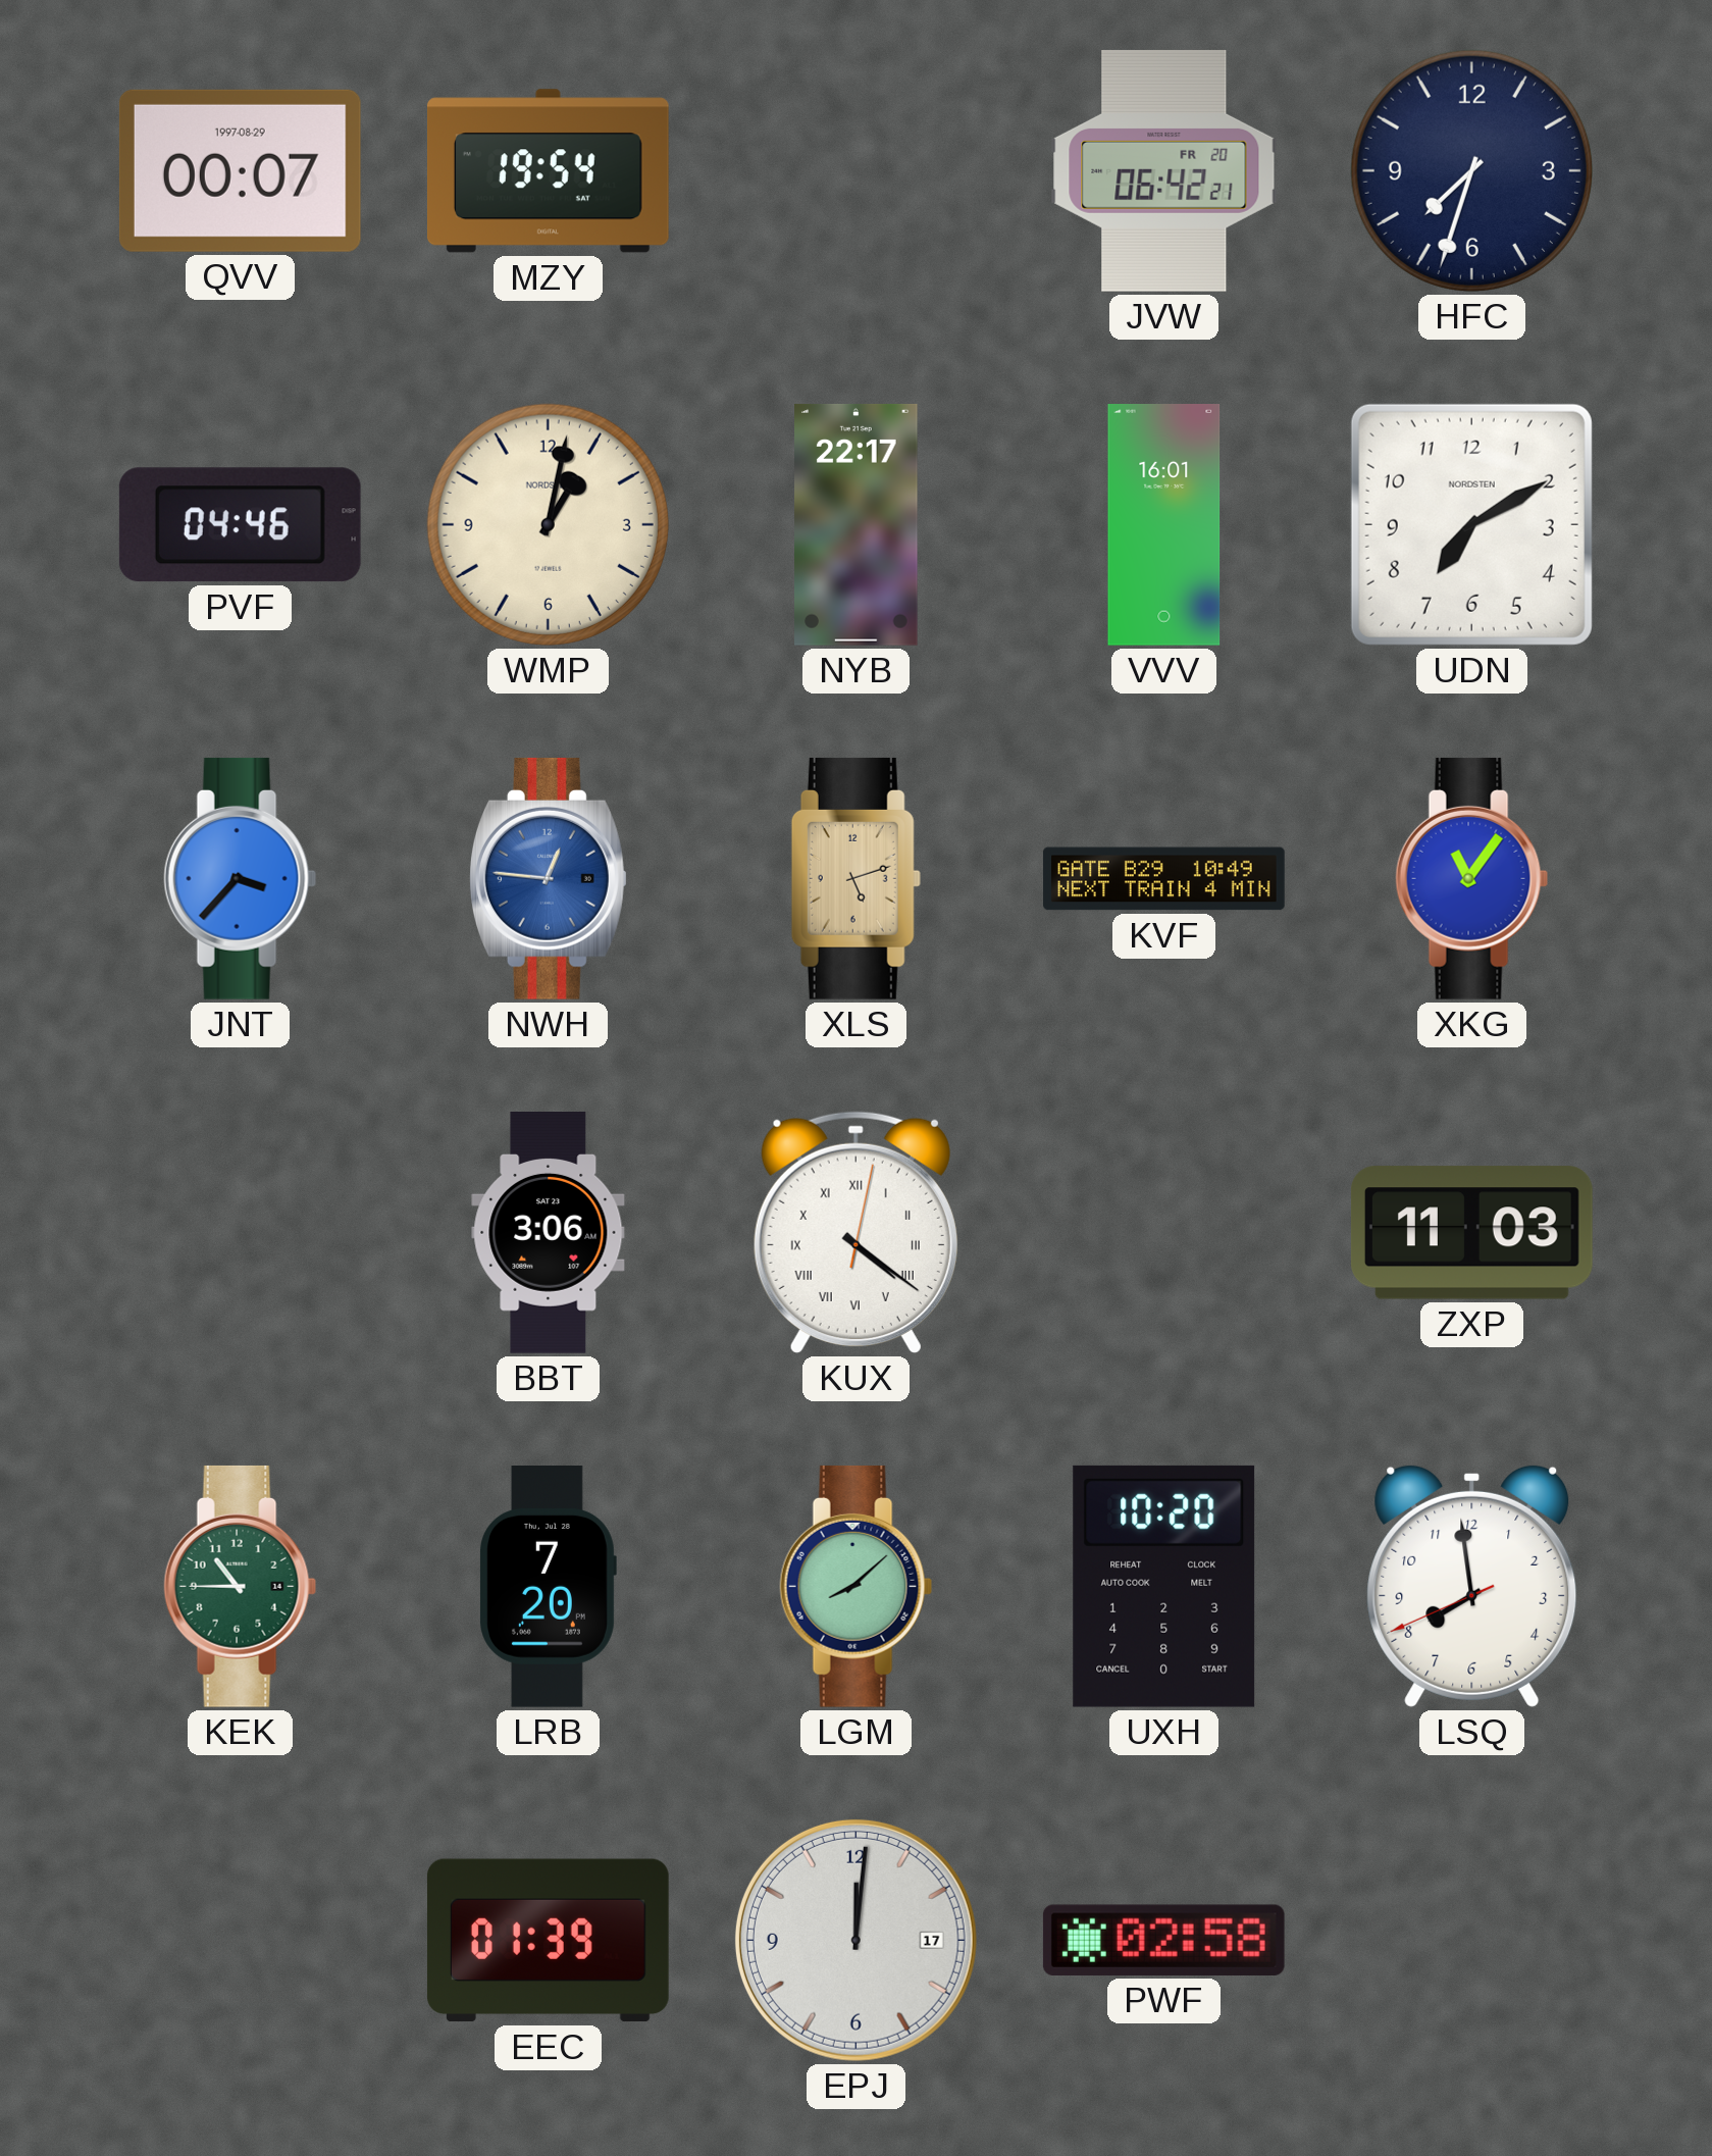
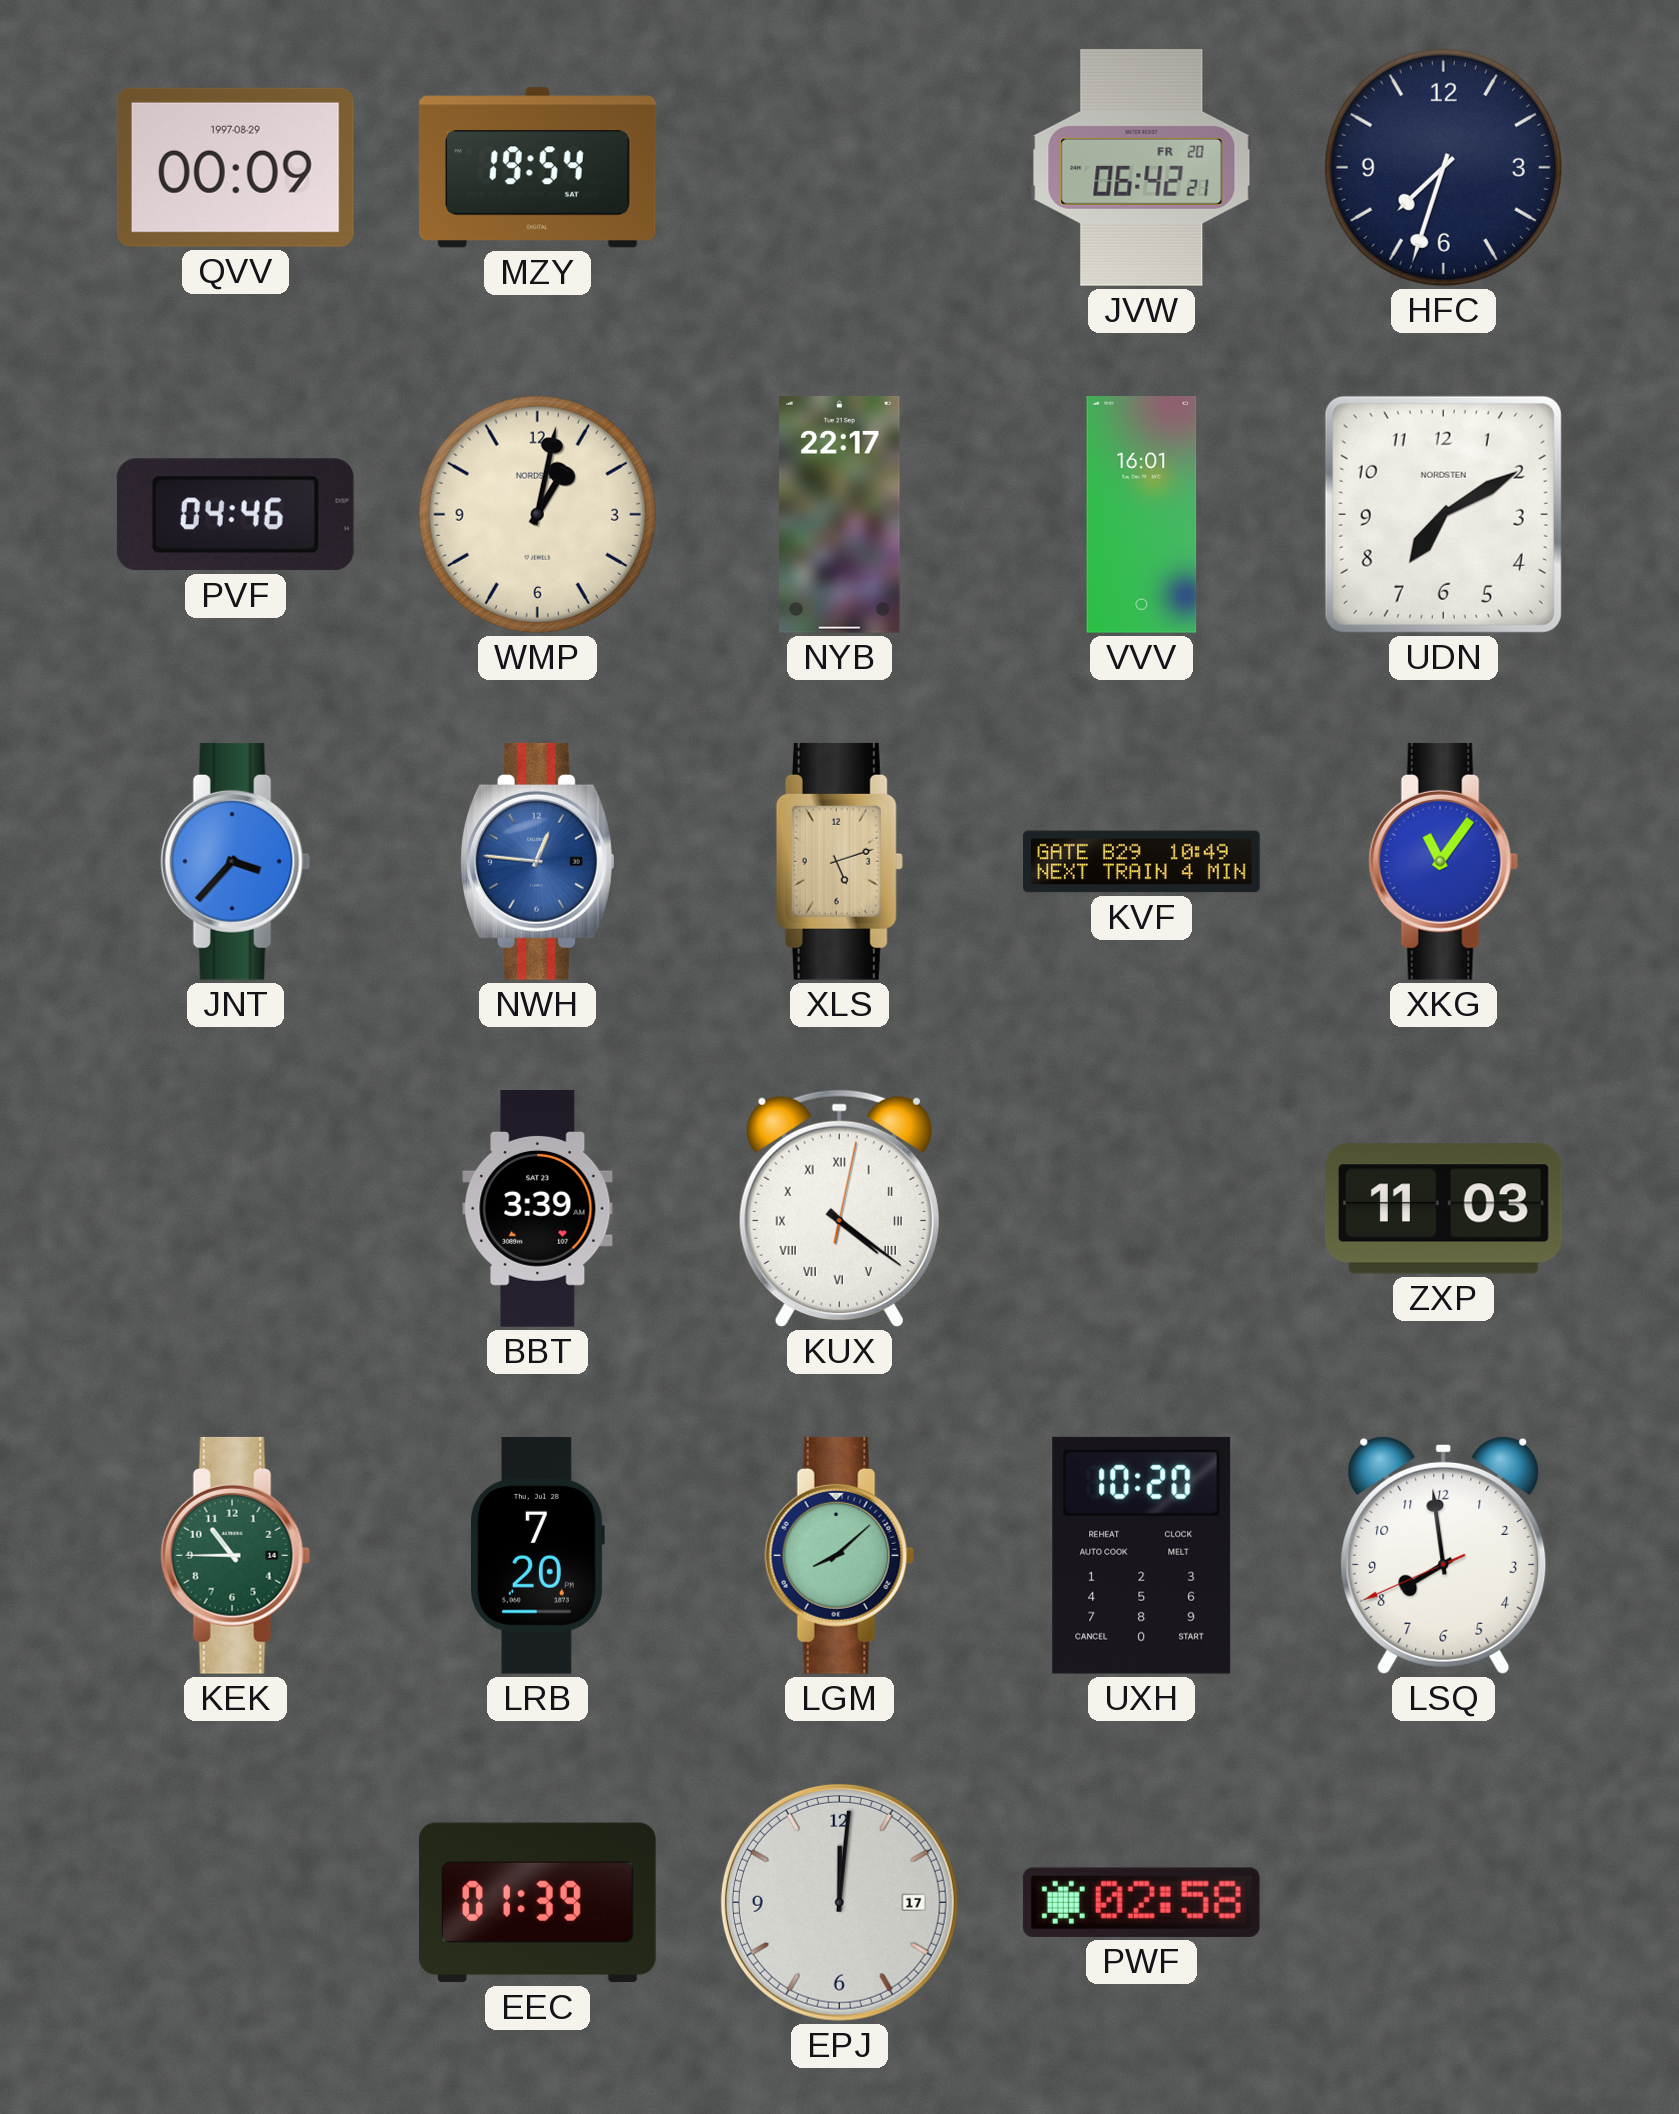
QVV: 00:07 -> 00:09
BBT: 3:06 -> 3:39
